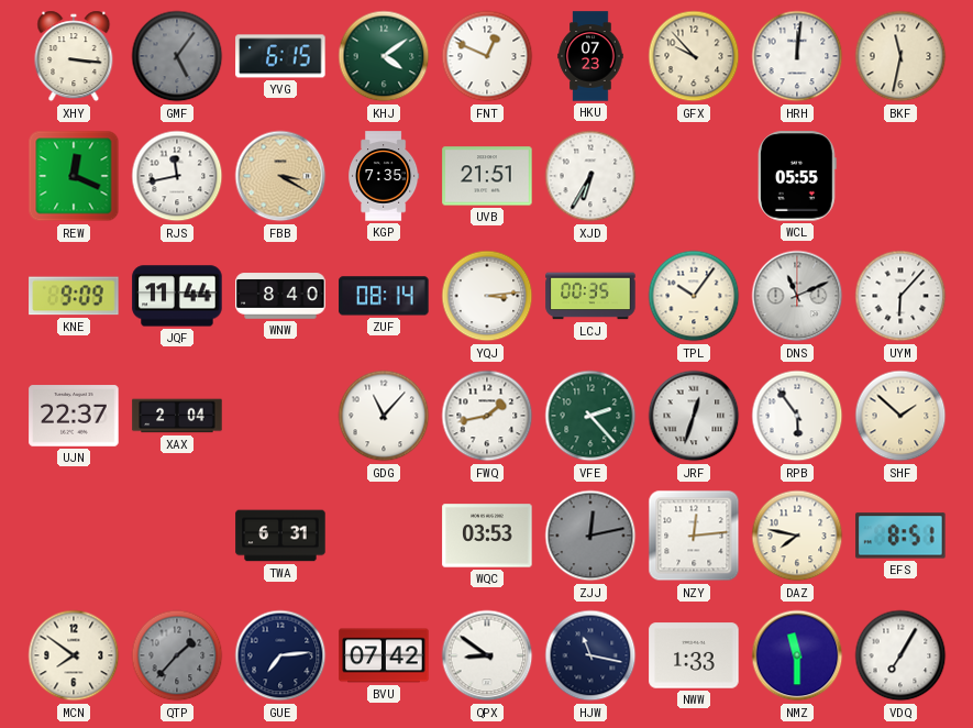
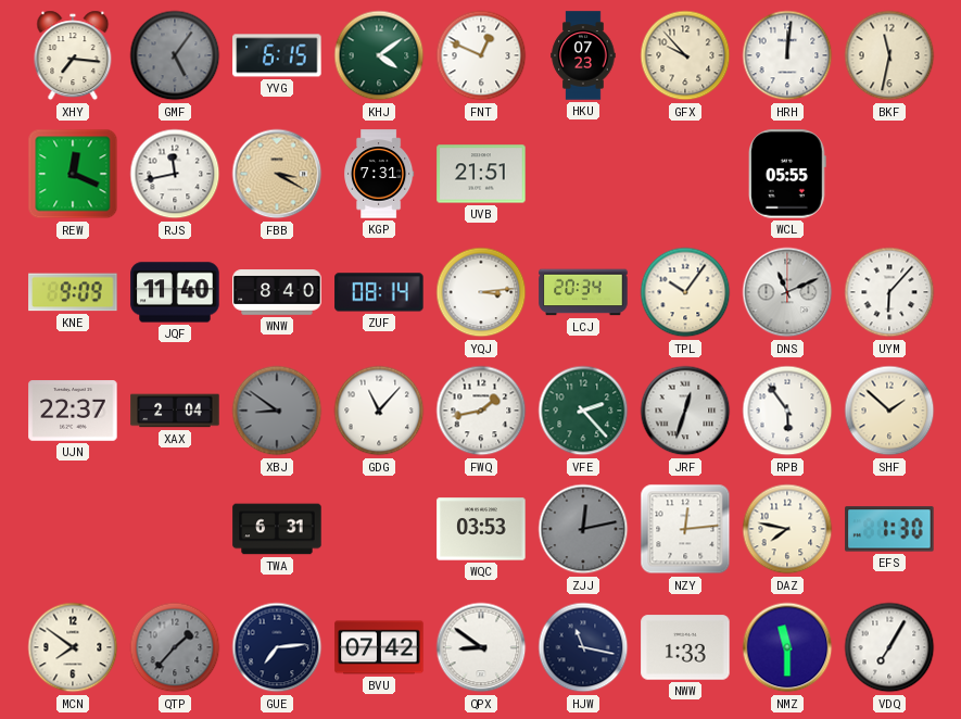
XHY: 3:16 -> 7:16
KGP: 7:35 -> 7:31
XJD: 6:35 -> none
JQF: 11:44 -> 11:40
LCJ: 00:35 -> 20:34
XBJ: none -> 8:51
EFS: 8:51 -> 1:30
